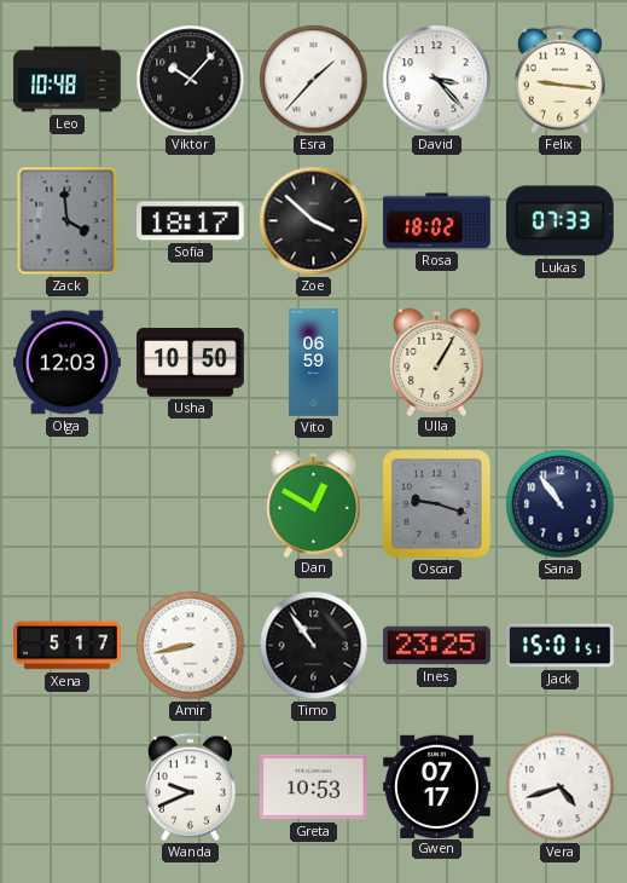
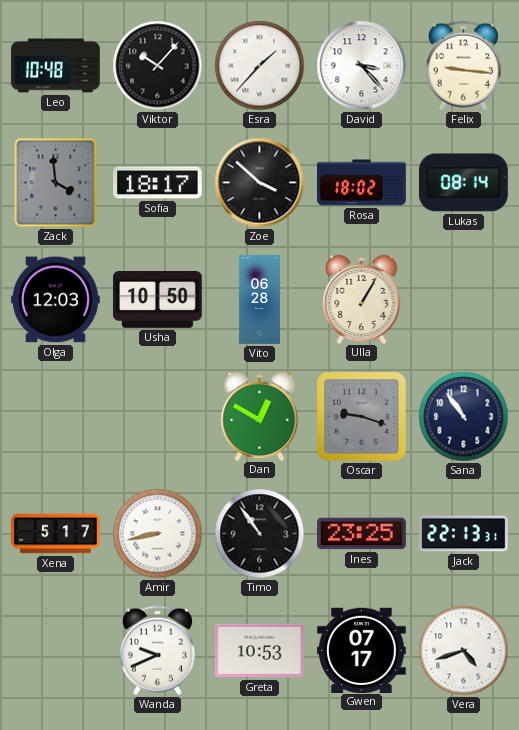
Lukas: 07:33 -> 08:14
Vito: 06:59 -> 06:28
Jack: 15:01 -> 22:13
